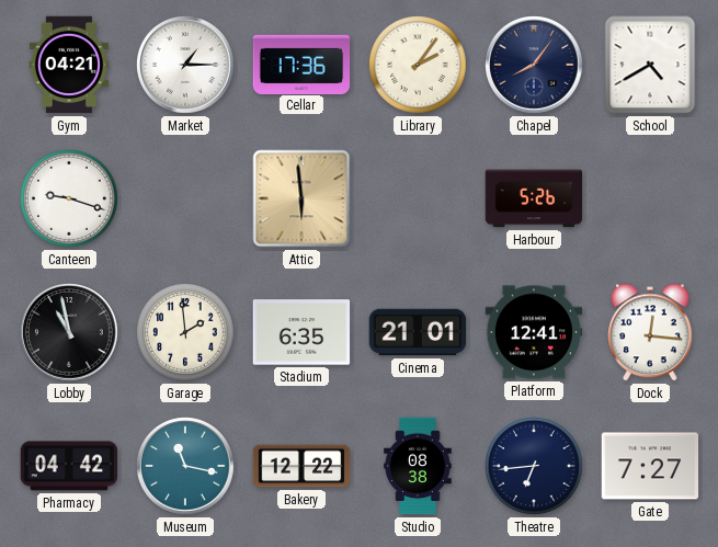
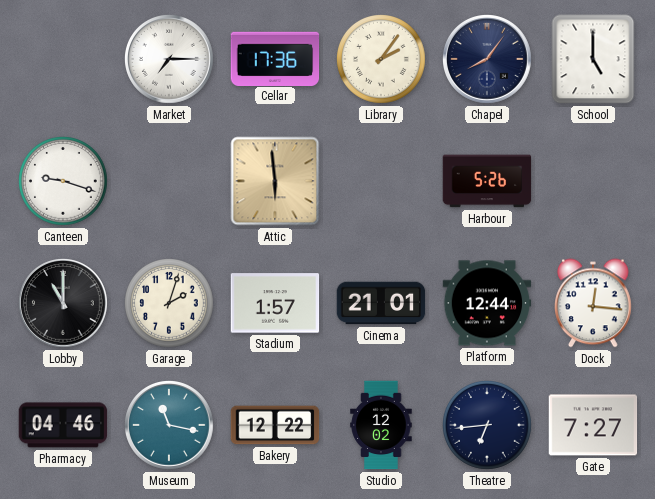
Gym: 04:21 -> none
Market: 1:15 -> 7:15
School: 4:40 -> 5:00
Lobby: 10:58 -> 11:00
Garage: 1:59 -> 2:03
Stadium: 6:35 -> 1:57
Platform: 12:41 -> 12:44
Pharmacy: 04:42 -> 04:46
Studio: 08:38 -> 12:02
